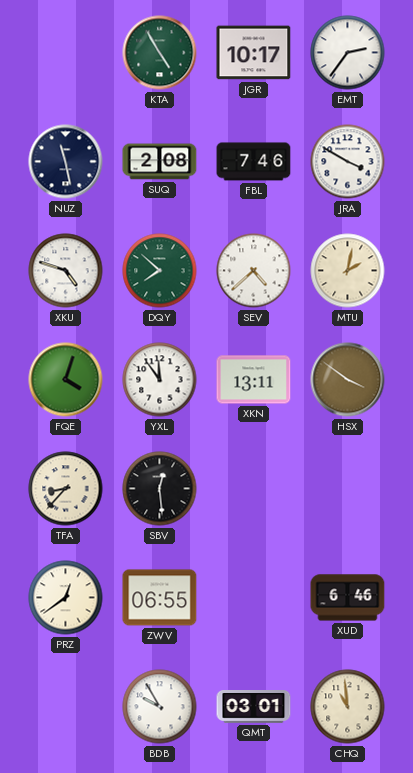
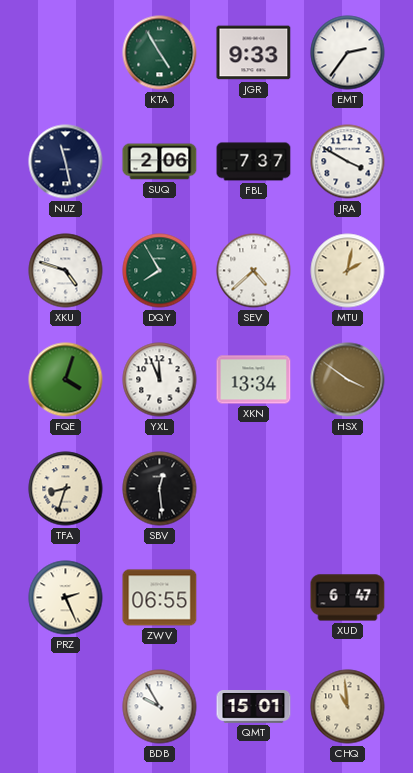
JGR: 10:17 -> 9:33
SUQ: 2:08 -> 2:06
FBL: 7:46 -> 7:37
DQY: 7:52 -> 7:55
YXL: 11:54 -> 11:56
XKN: 13:11 -> 13:34
TFA: 8:37 -> 8:33
PRZ: 12:39 -> 2:26
XUD: 6:46 -> 6:47
QMT: 03:01 -> 15:01
